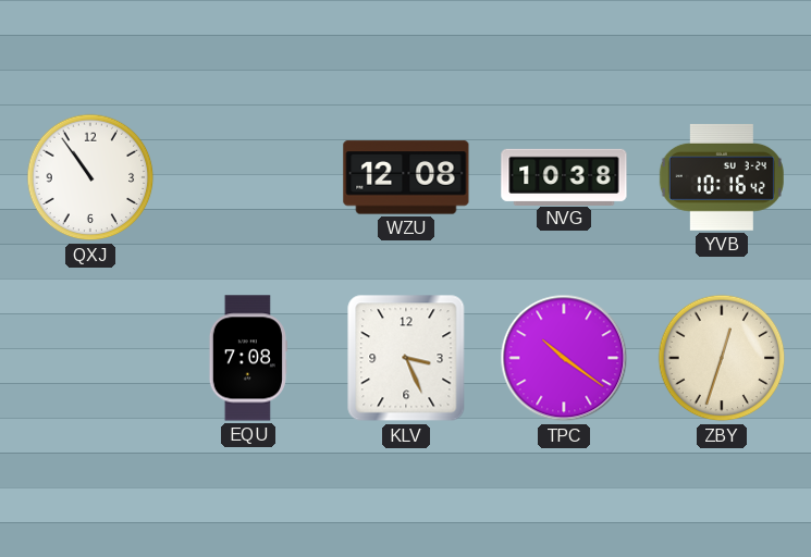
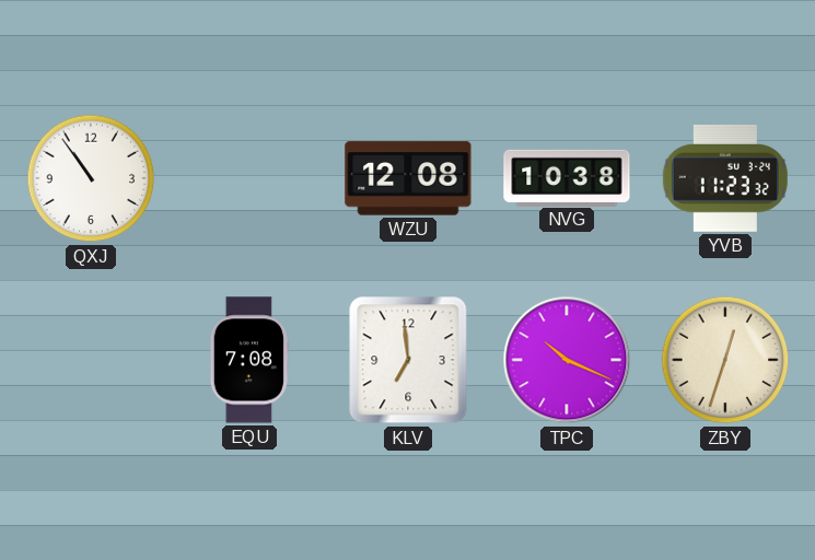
YVB: 10:16 -> 11:23
KLV: 3:26 -> 6:59
TPC: 10:21 -> 10:19
